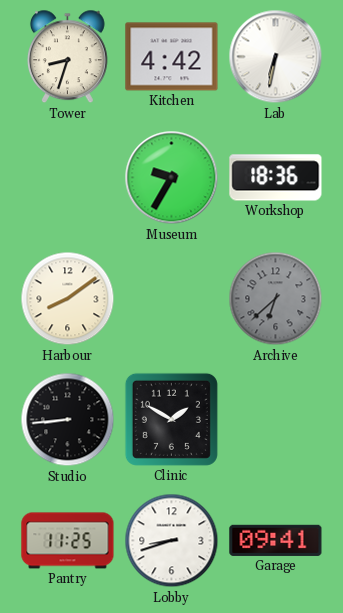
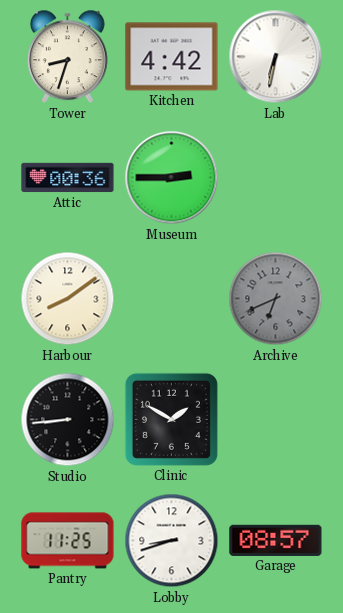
Attic: none -> 00:36
Museum: 9:35 -> 2:45
Workshop: 18:36 -> none
Archive: 6:38 -> 6:41
Garage: 09:41 -> 08:57
